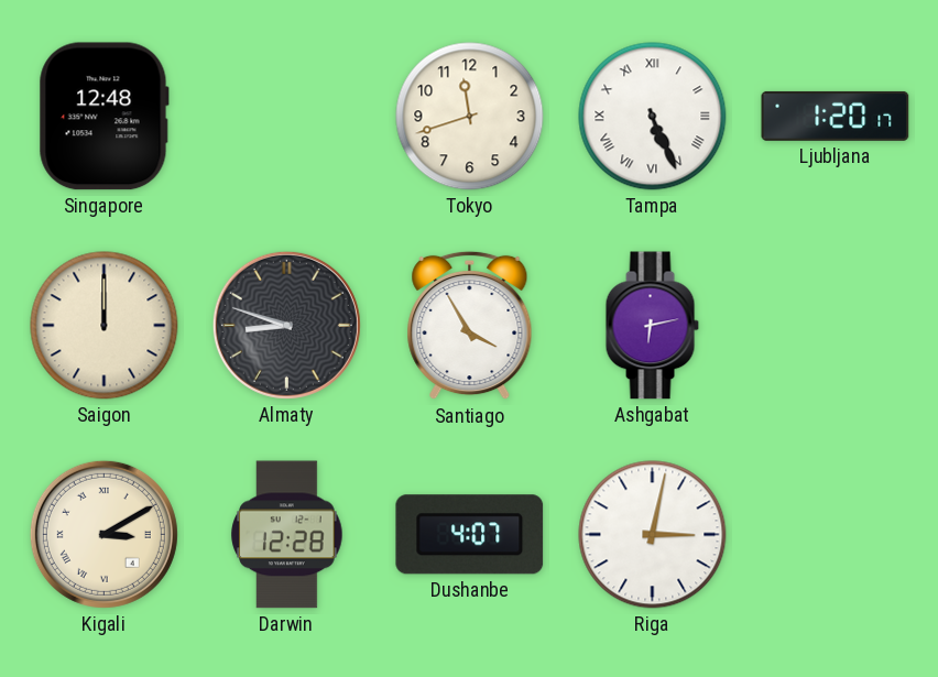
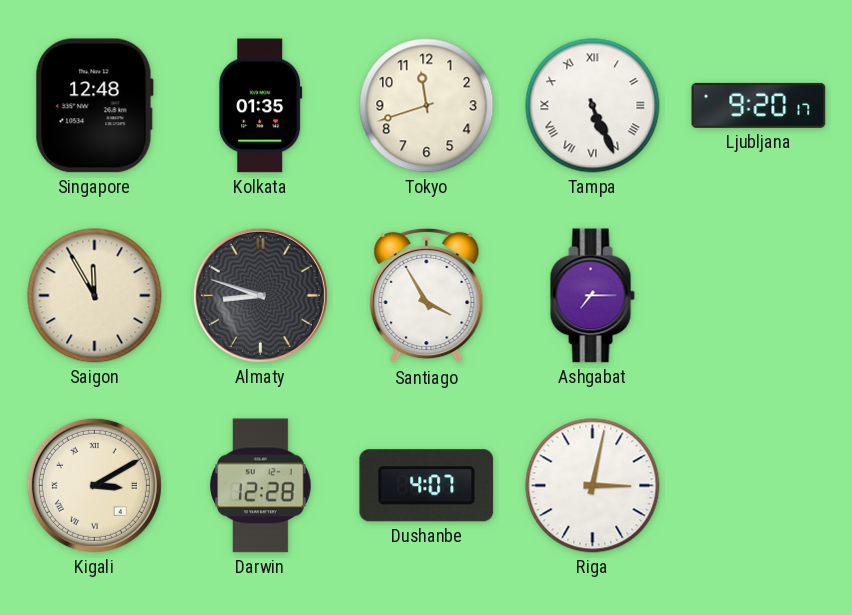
Kolkata: none -> 01:35
Ljubljana: 1:20 -> 9:20
Saigon: 12:00 -> 11:55
Ashgabat: 6:13 -> 7:15
